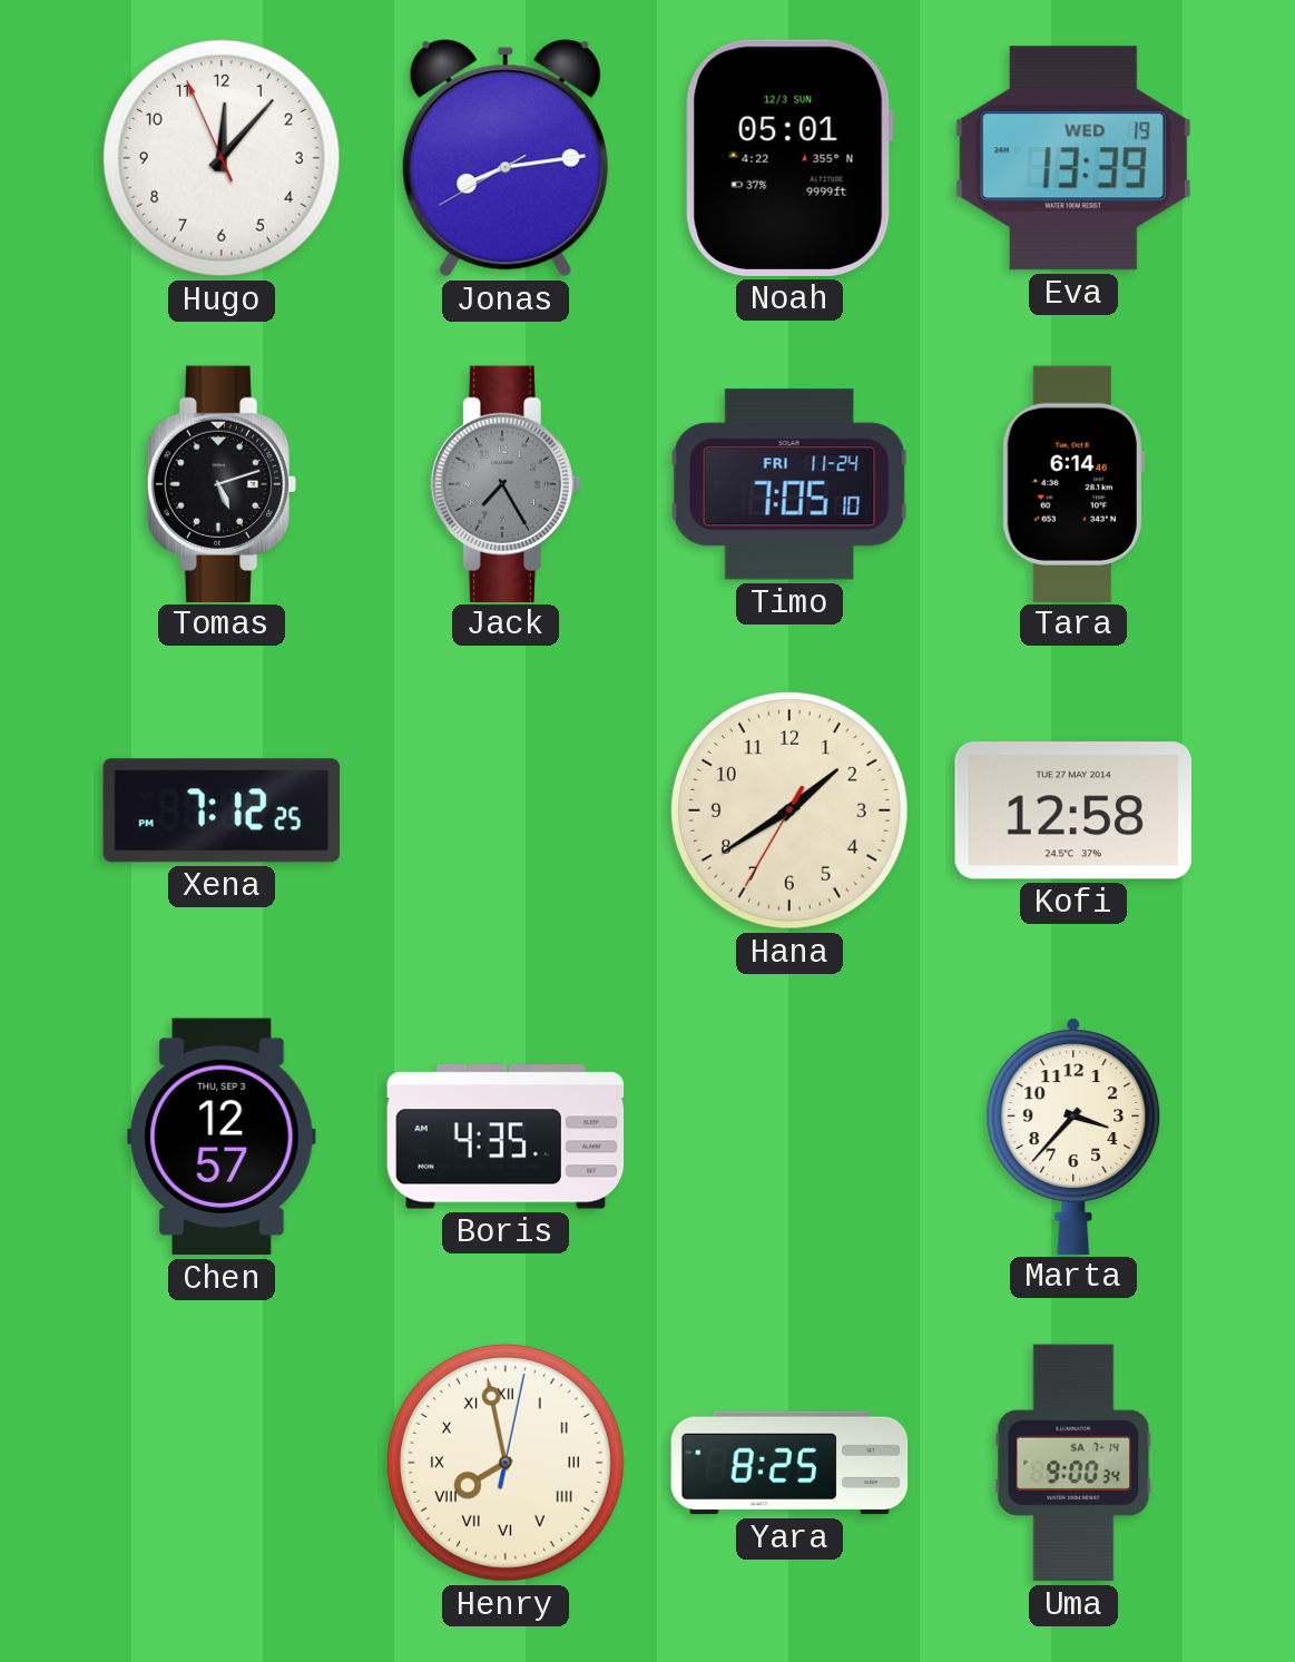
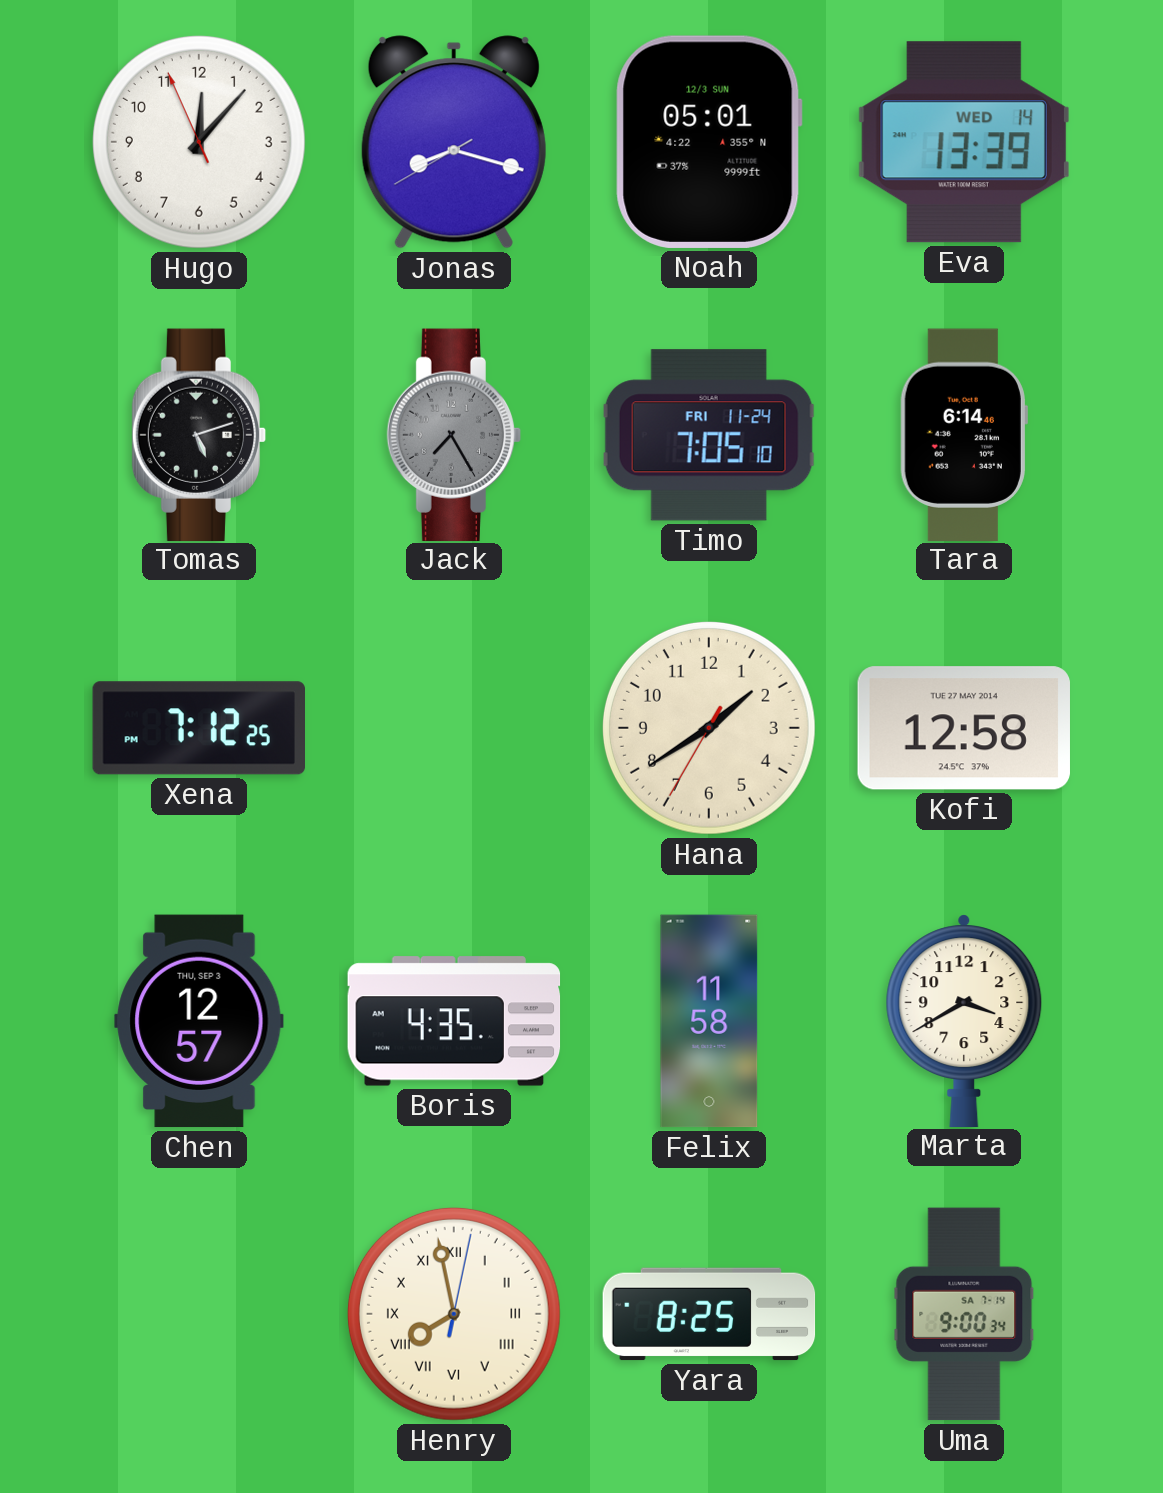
Jonas: 8:13 -> 8:17
Eva date: WED 19 -> WED 14
Felix: none -> 11:58
Marta: 3:37 -> 3:40
